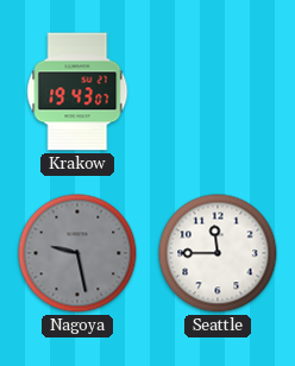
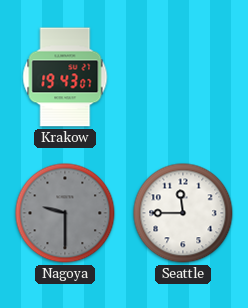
Nagoya: 9:28 -> 9:30
